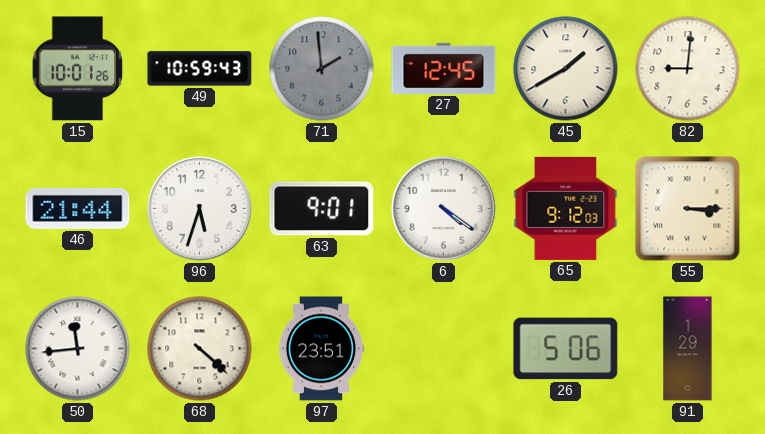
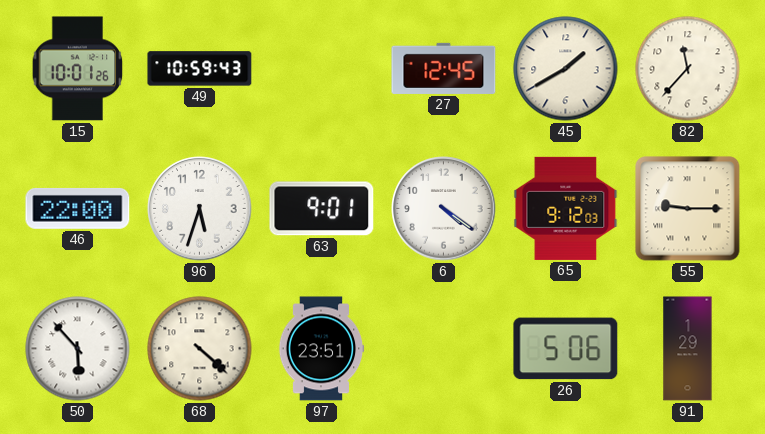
71: 1:59 -> none
82: 9:01 -> 11:37
46: 21:44 -> 22:00
55: 3:15 -> 9:15
50: 11:44 -> 5:53
